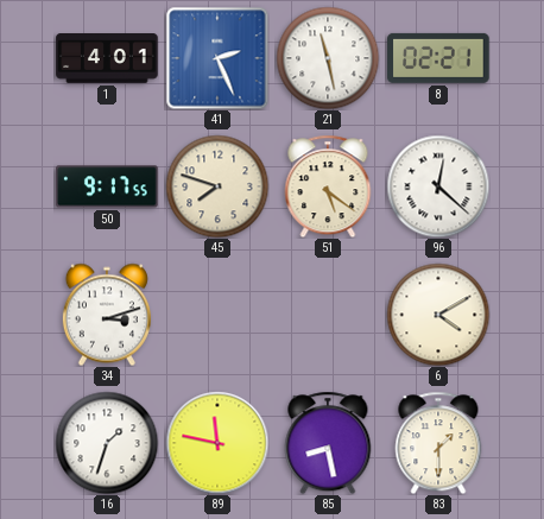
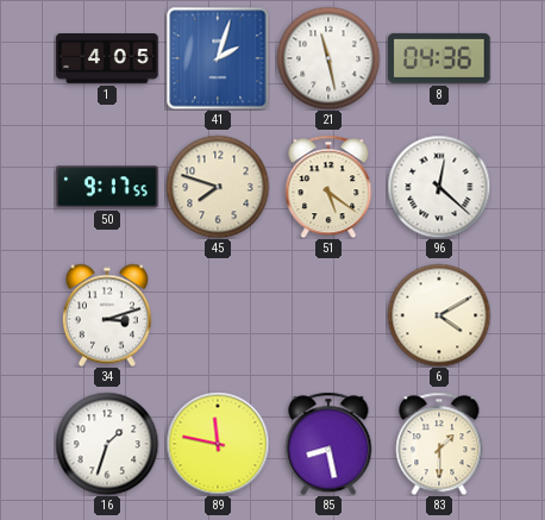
1: 4:01 -> 4:05
41: 2:26 -> 2:03
8: 02:21 -> 04:36
